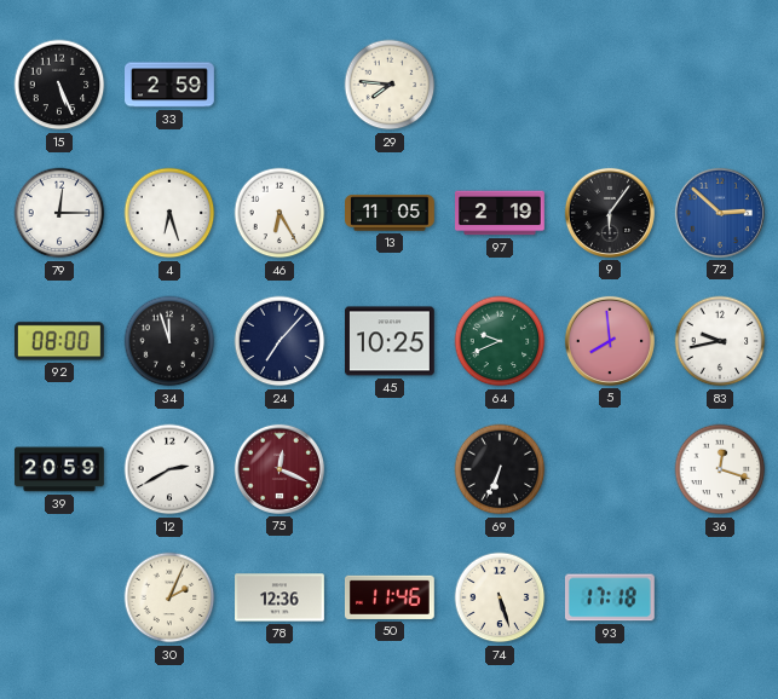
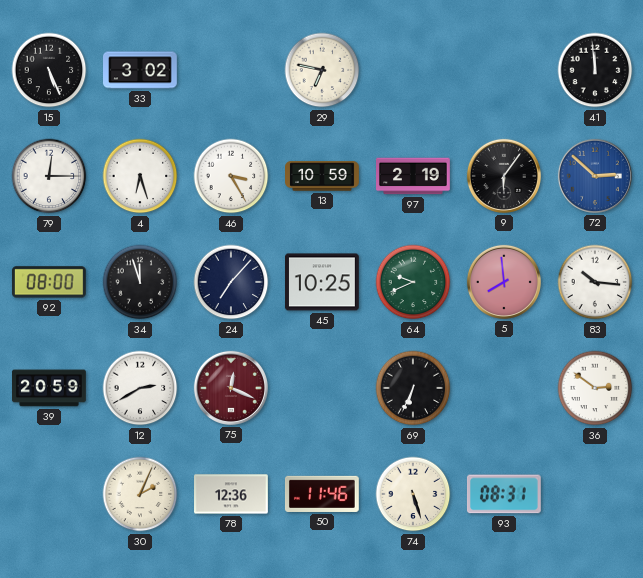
33: 2:59 -> 3:02
29: 7:46 -> 6:47
41: none -> 11:59
46: 6:25 -> 3:25
13: 11:05 -> 10:59
83: 9:43 -> 10:16
36: 12:18 -> 2:51
93: 17:18 -> 08:31
